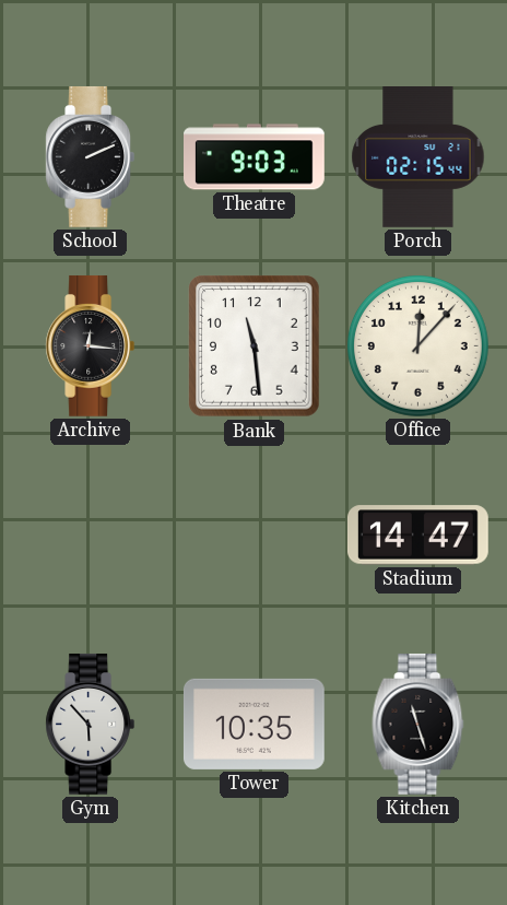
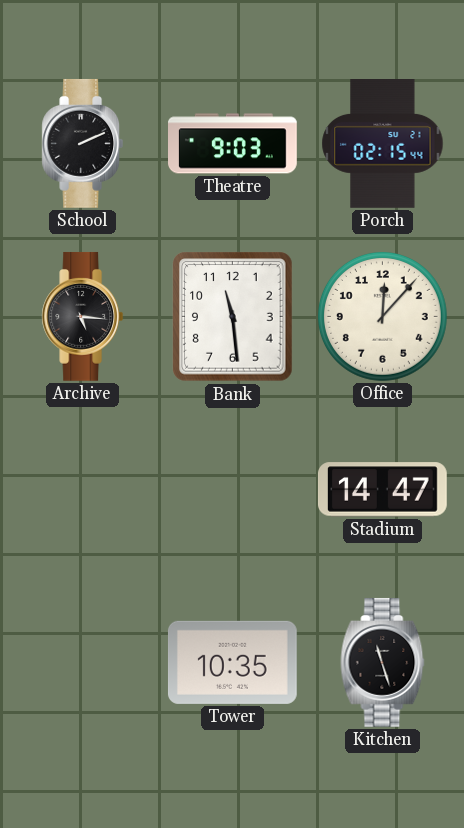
Archive: 12:16 -> 5:16
Gym: 5:53 -> none
